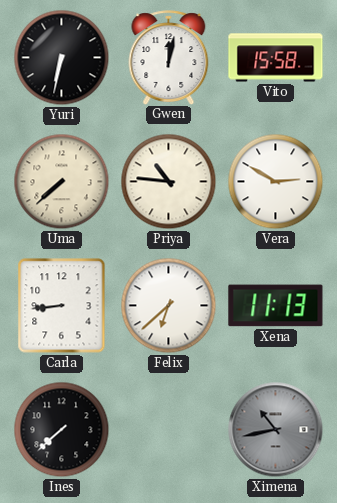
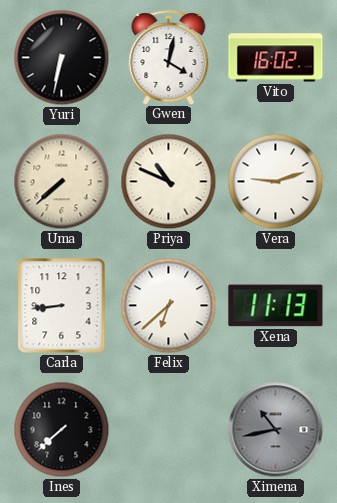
Gwen: 12:02 -> 4:02
Vito: 15:58 -> 16:02
Priya: 10:46 -> 10:49
Vera: 2:50 -> 9:12
